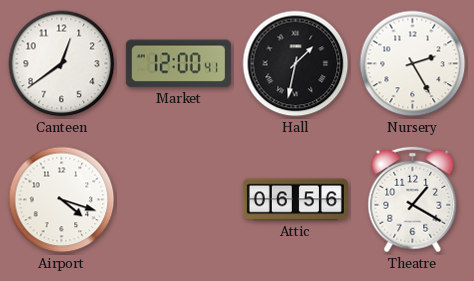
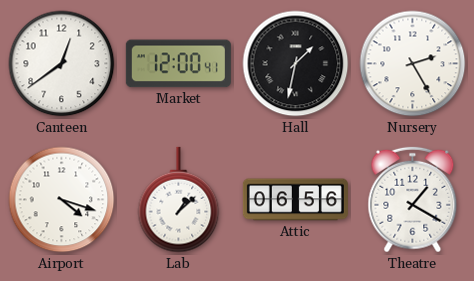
Lab: none -> 1:08
